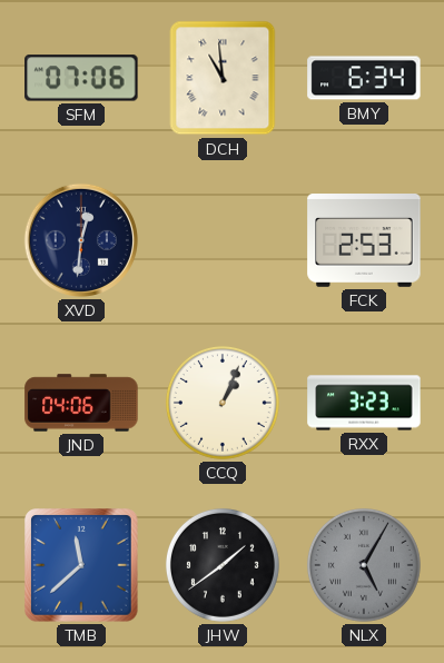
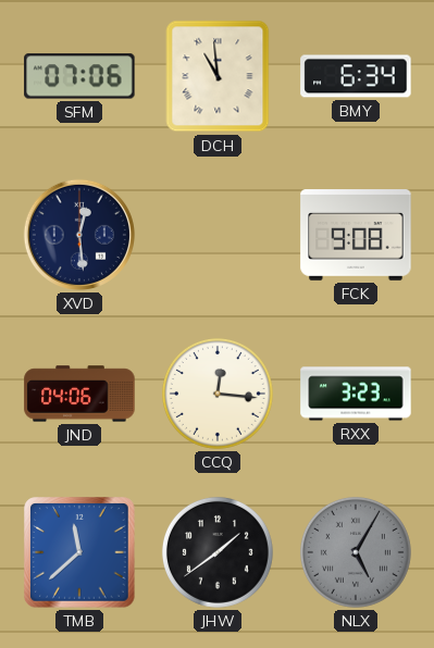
XVD: 12:31 -> 12:29
FCK: 2:53 -> 9:08
CCQ: 1:04 -> 12:16
